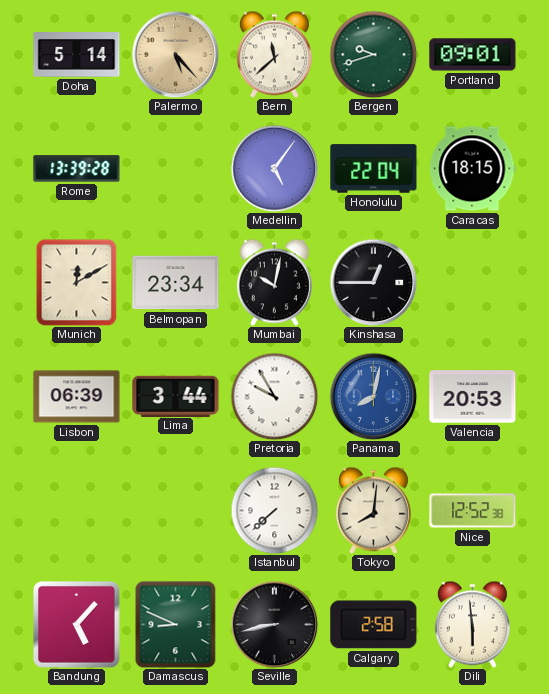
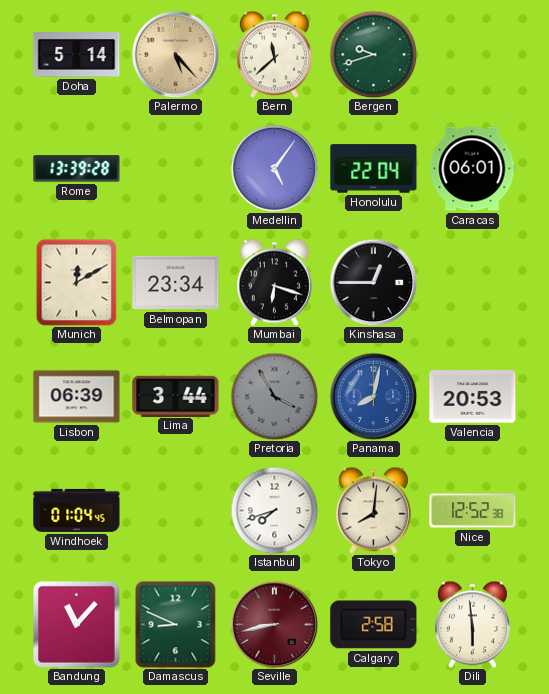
Portland: 09:01 -> none
Caracas: 18:15 -> 06:01
Mumbai: 10:02 -> 6:18
Pretoria: 9:55 -> 3:55
Pretoria dial: white -> grey
Windhoek: none -> 01:04
Istanbul: 7:38 -> 7:42
Bandung: 5:07 -> 11:07
Seville dial: black -> burgundy
